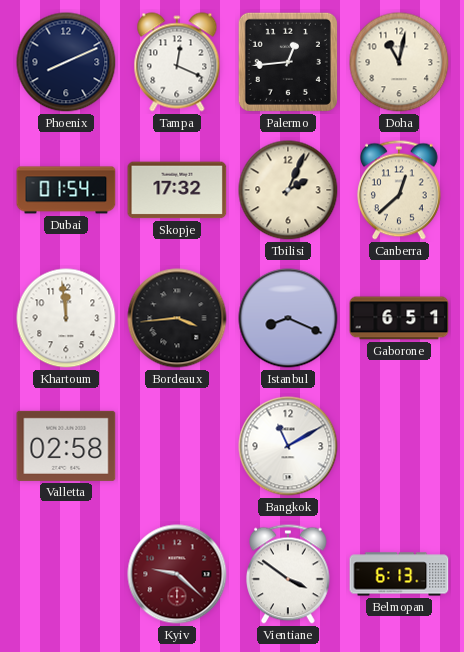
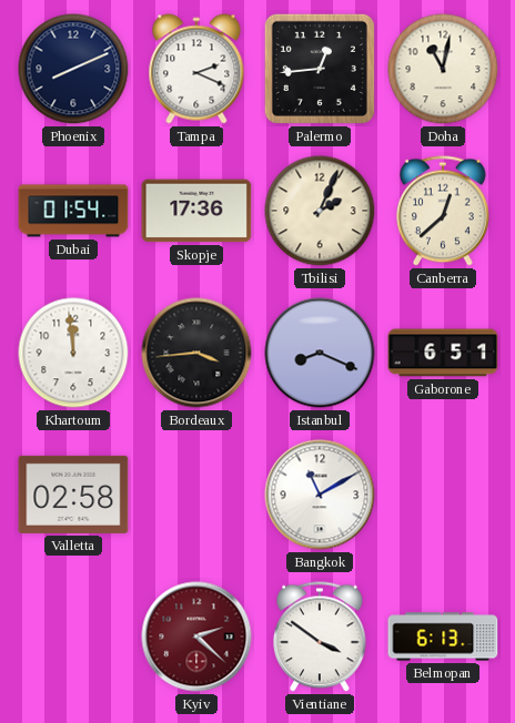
Tampa: 12:19 -> 2:19
Skopje: 17:32 -> 17:36
Kyiv: 9:22 -> 2:22
